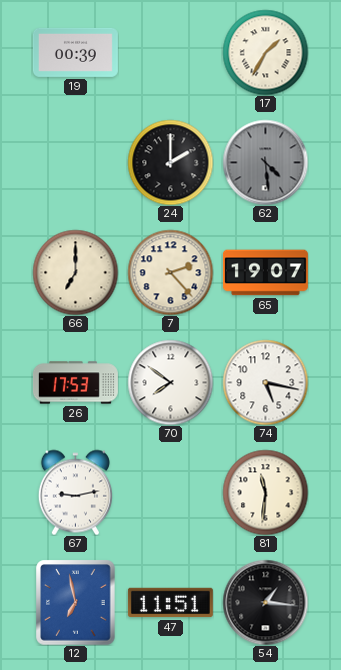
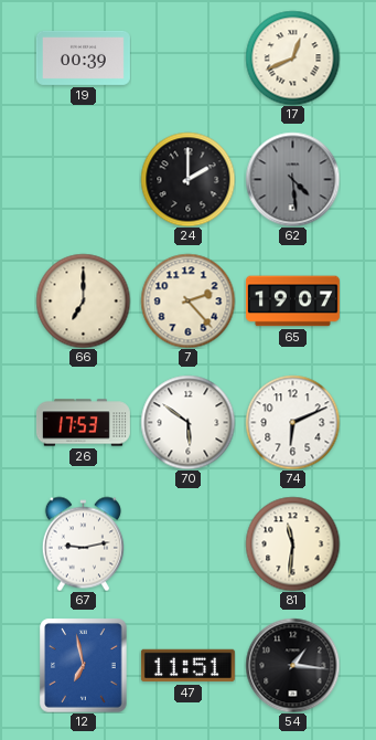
17: 1:35 -> 12:41
70: 7:51 -> 5:51
74: 5:17 -> 6:11
